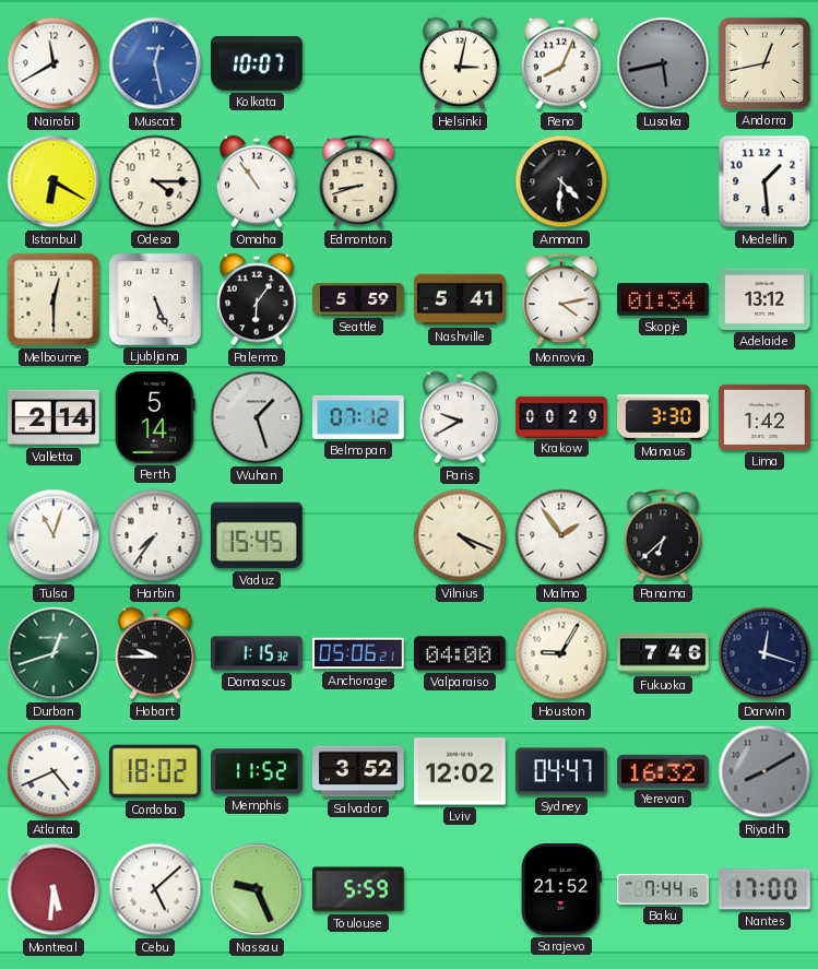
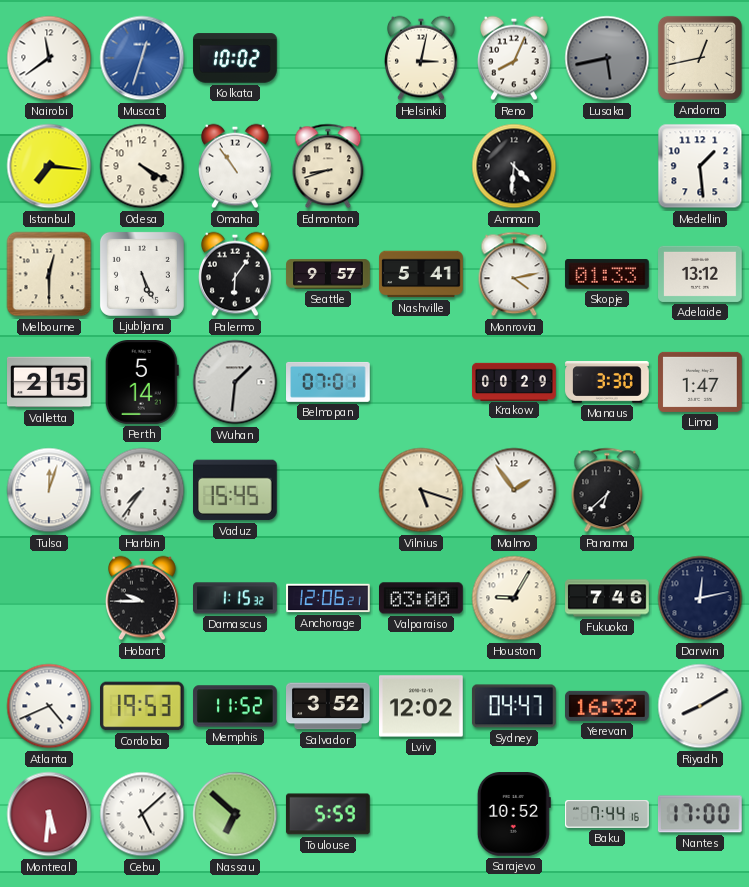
Nairobi: 11:40 -> 11:39
Muscat: 12:28 -> 12:33
Kolkata: 10:07 -> 10:02
Istanbul: 6:20 -> 7:16
Odesa: 4:15 -> 4:20
Seattle: 5:59 -> 9:57
Skopje: 01:34 -> 01:33
Valletta: 2:14 -> 2:15
Wuhan: 1:27 -> 1:31
Belmopan: 07:12 -> 07:01
Paris: 9:40 -> none
Lima: 1:42 -> 1:47
Tulsa: 11:03 -> 12:03
Vilnius: 4:19 -> 5:18
Durban: 12:42 -> none
Anchorage: 05:06 -> 12:06
Valparaiso: 04:00 -> 03:00
Darwin: 12:18 -> 12:13
Cordoba: 18:02 -> 19:53
Riyadh dial: grey -> white
Nassau: 9:26 -> 6:52
Sarajevo: 21:52 -> 10:52
